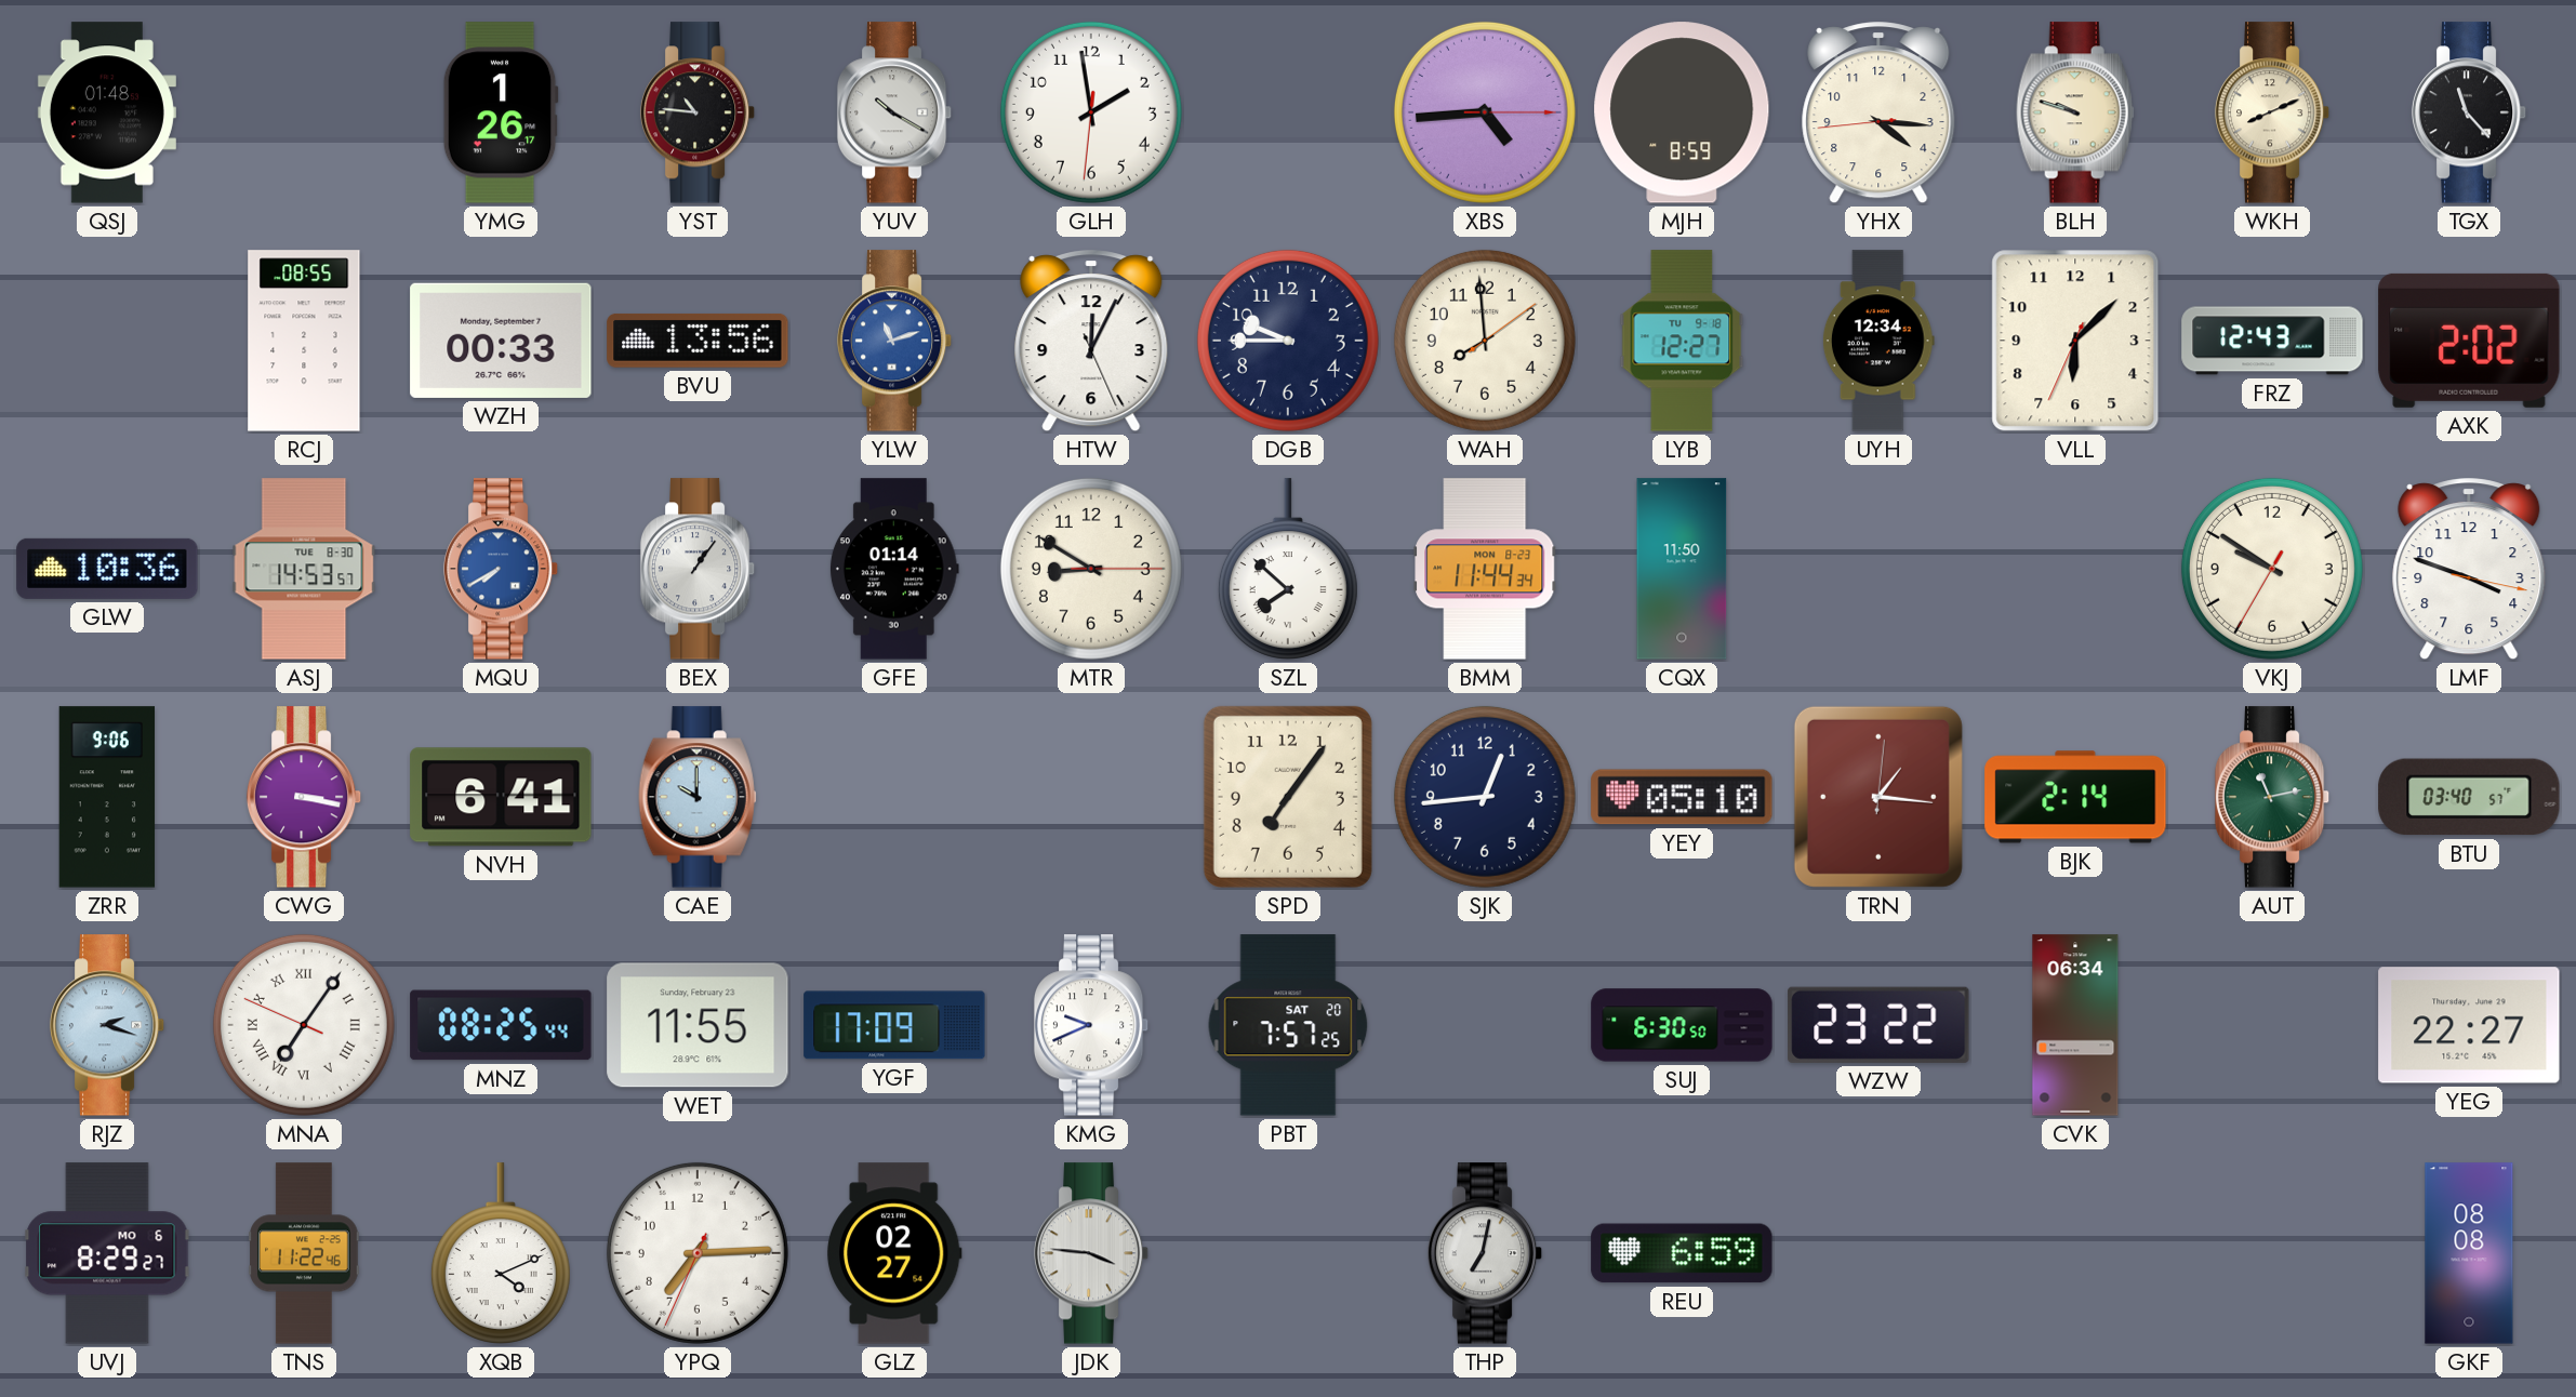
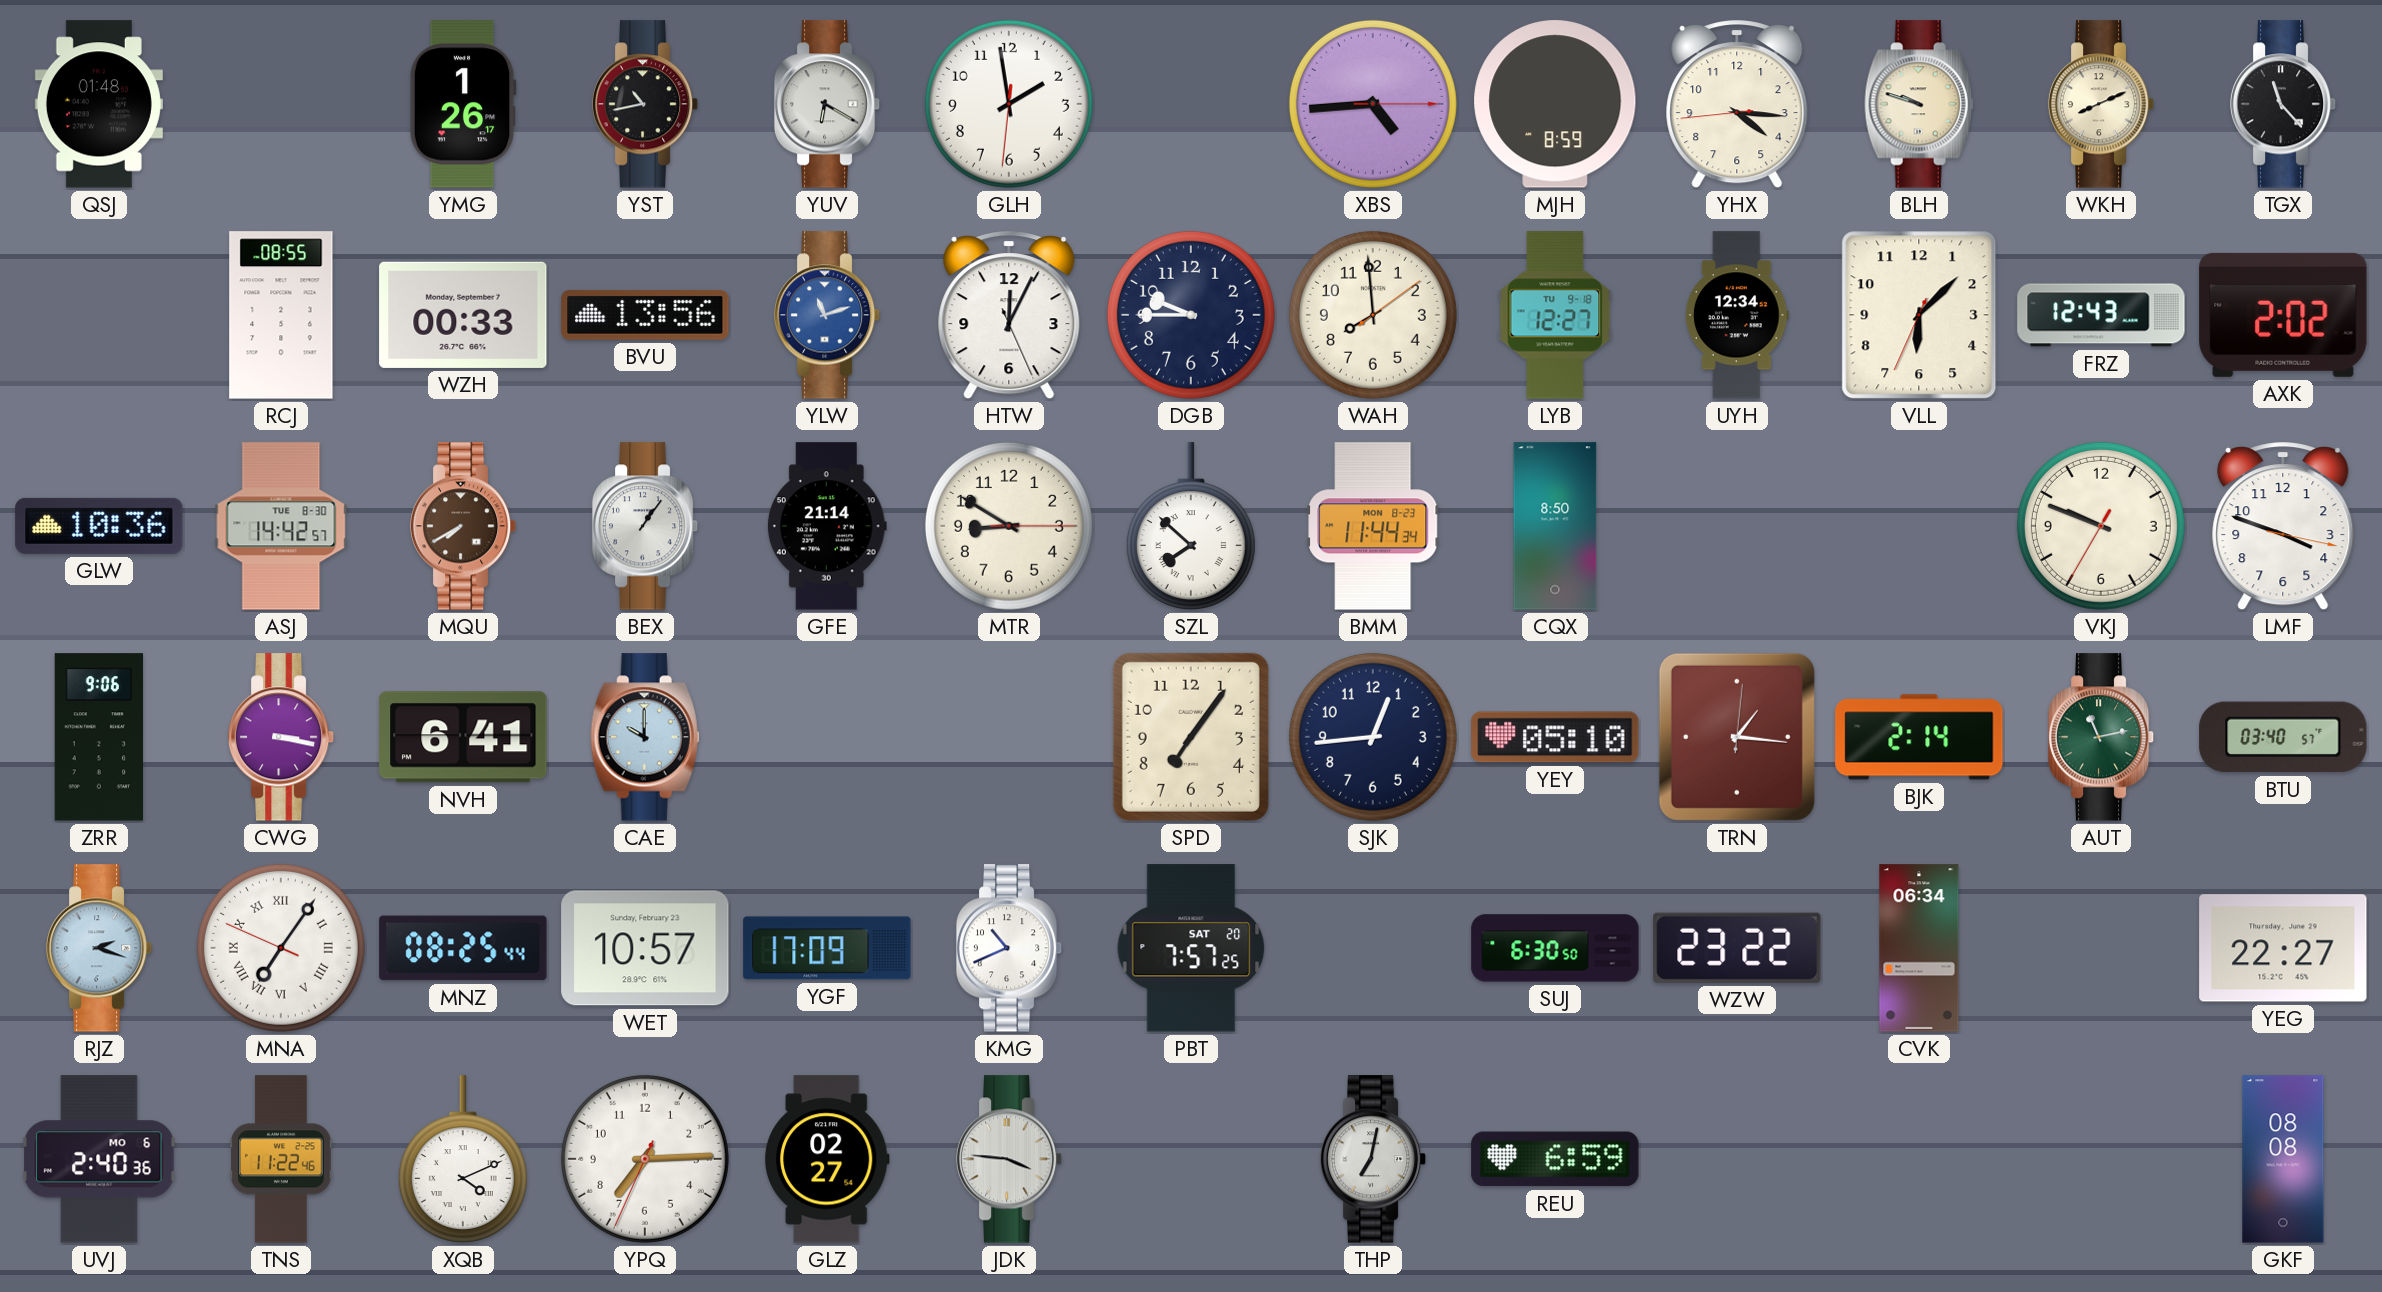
YST: 10:46 -> 10:43
YUV: 10:20 -> 6:20
ASJ: 14:53 -> 14:42
MQU dial: blue -> brown
GFE: 01:14 -> 21:14
CQX: 11:50 -> 8:50
VKJ: 9:50 -> 9:48
WET: 11:55 -> 10:57
KMG: 9:41 -> 10:41
UVJ: 8:29 -> 2:40
